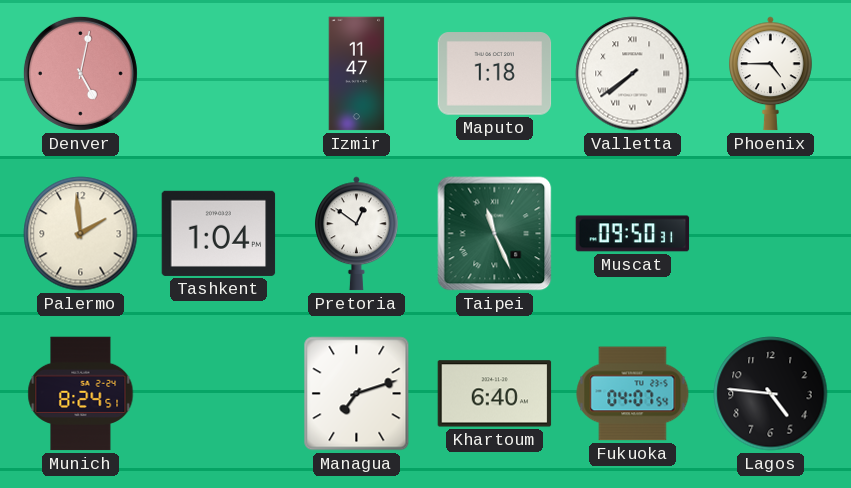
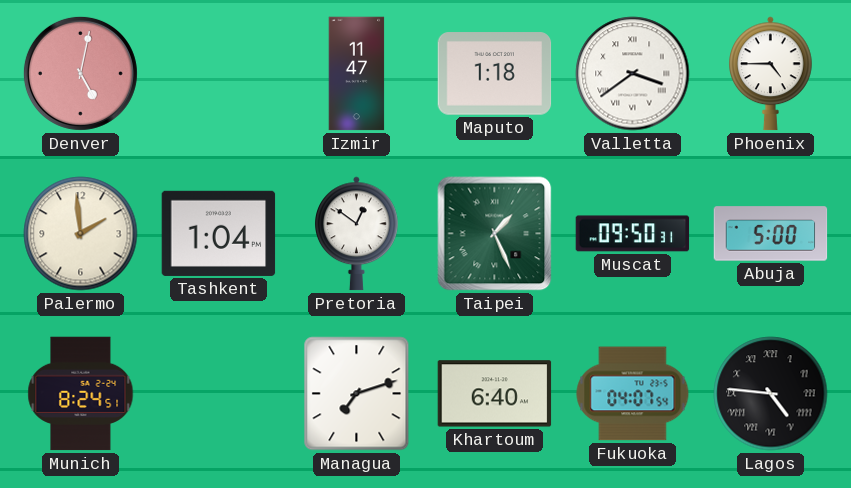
Valletta: 7:39 -> 3:39
Taipei: 11:26 -> 1:26
Abuja: none -> 5:00
Lagos numerals: Arabic -> Roman
